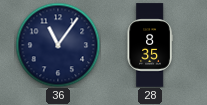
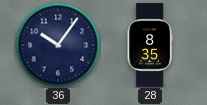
36: 11:06 -> 10:06
